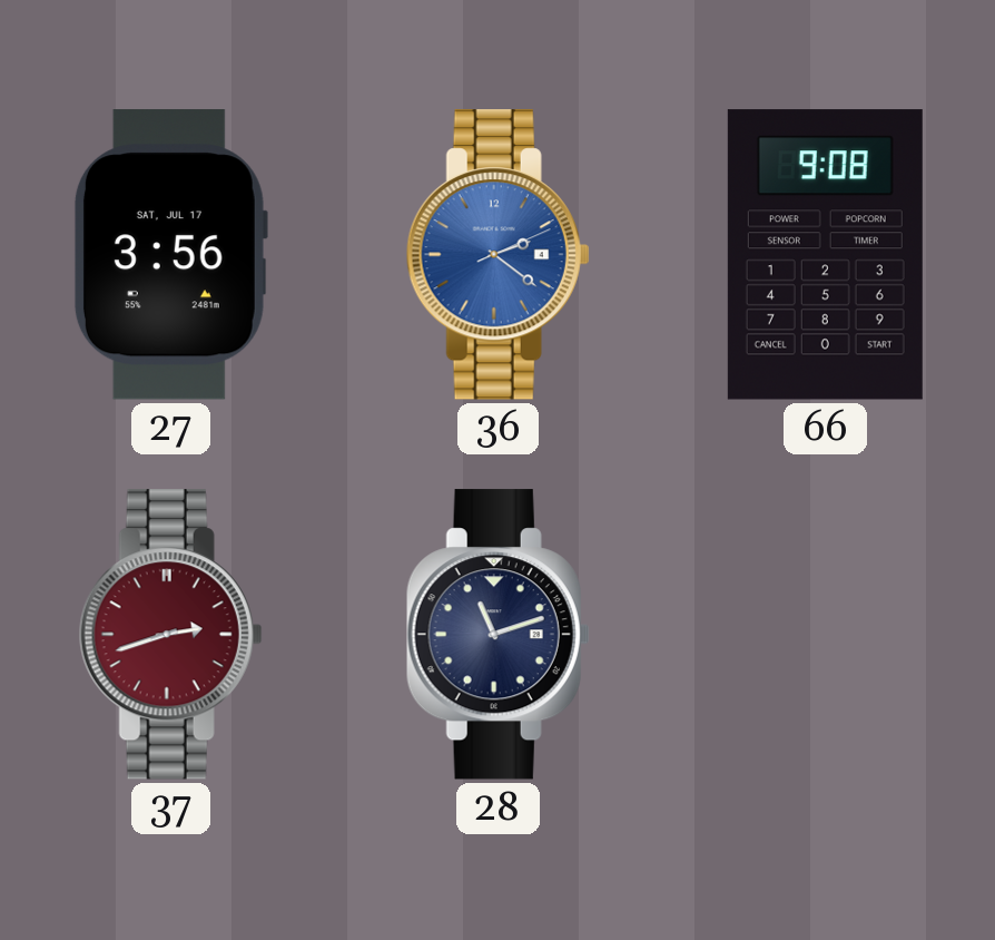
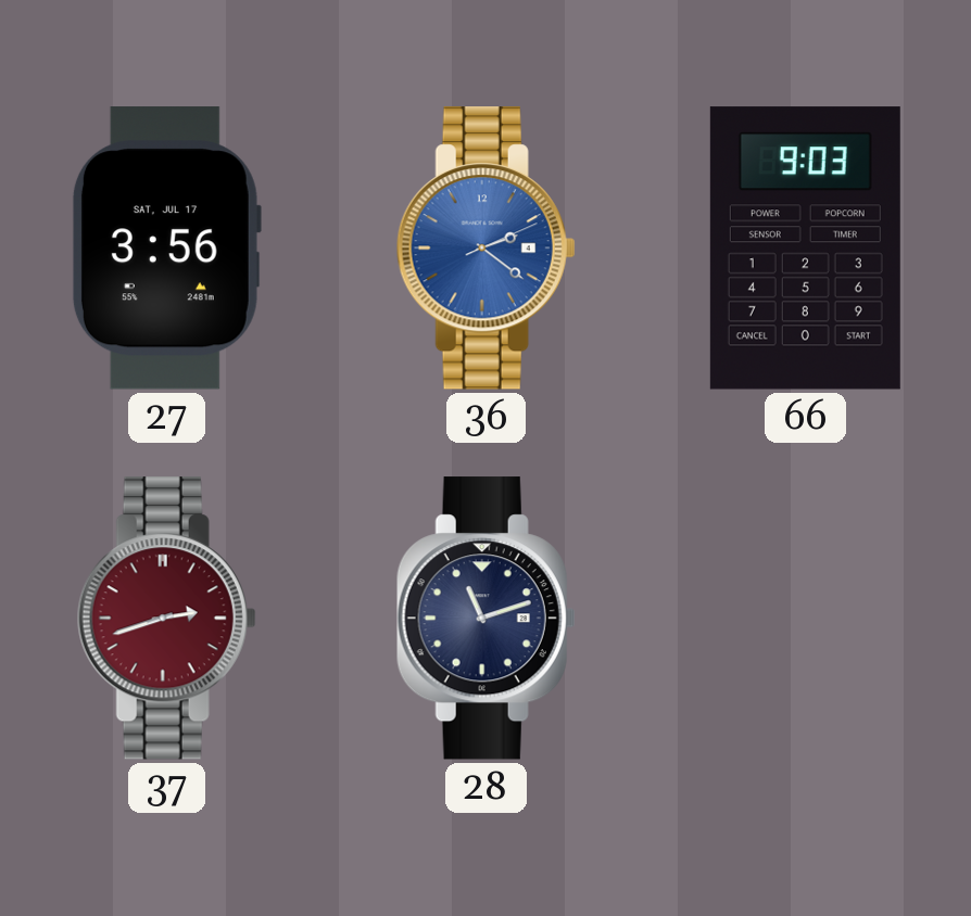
66: 9:08 -> 9:03
